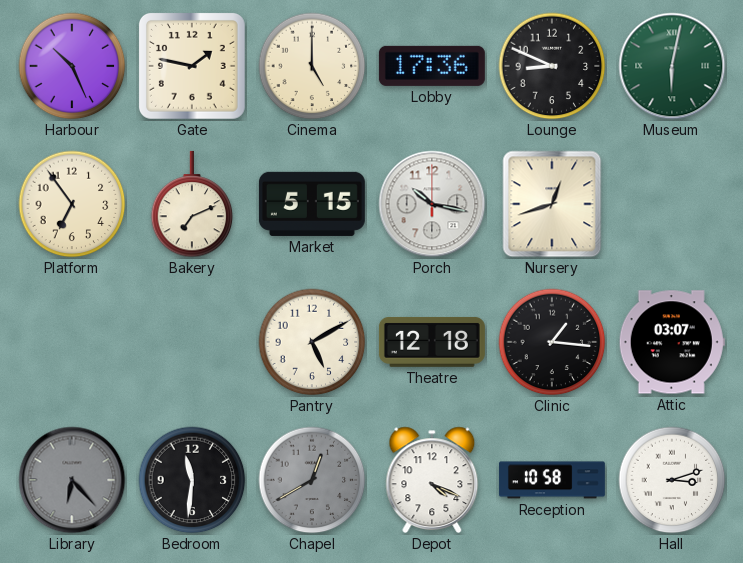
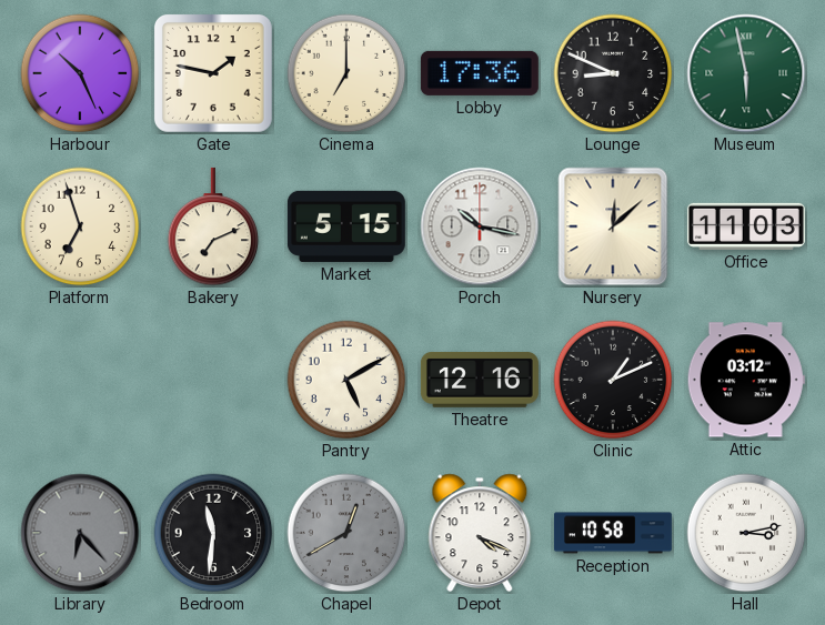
Cinema: 5:00 -> 7:00
Museum: 6:02 -> 5:58
Platform: 6:54 -> 6:57
Nursery: 12:42 -> 12:08
Office: none -> 11:03
Theatre: 12:18 -> 12:16
Clinic: 1:16 -> 1:11
Attic: 03:07 -> 03:12
Hall: 3:12 -> 3:13
